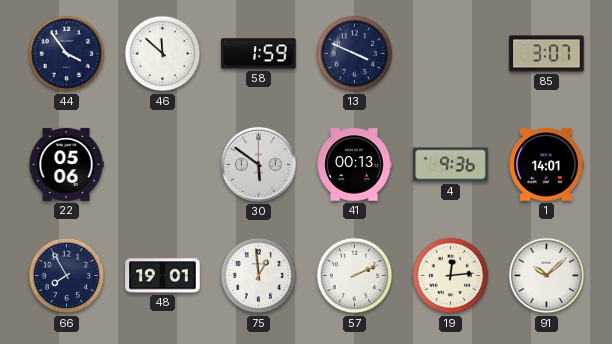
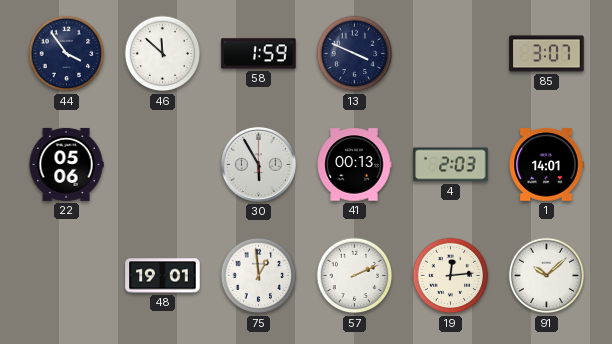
30: 5:51 -> 5:55
4: 9:36 -> 2:03
66: 7:55 -> none
